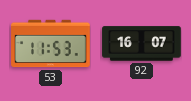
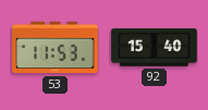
92: 16:07 -> 15:40
